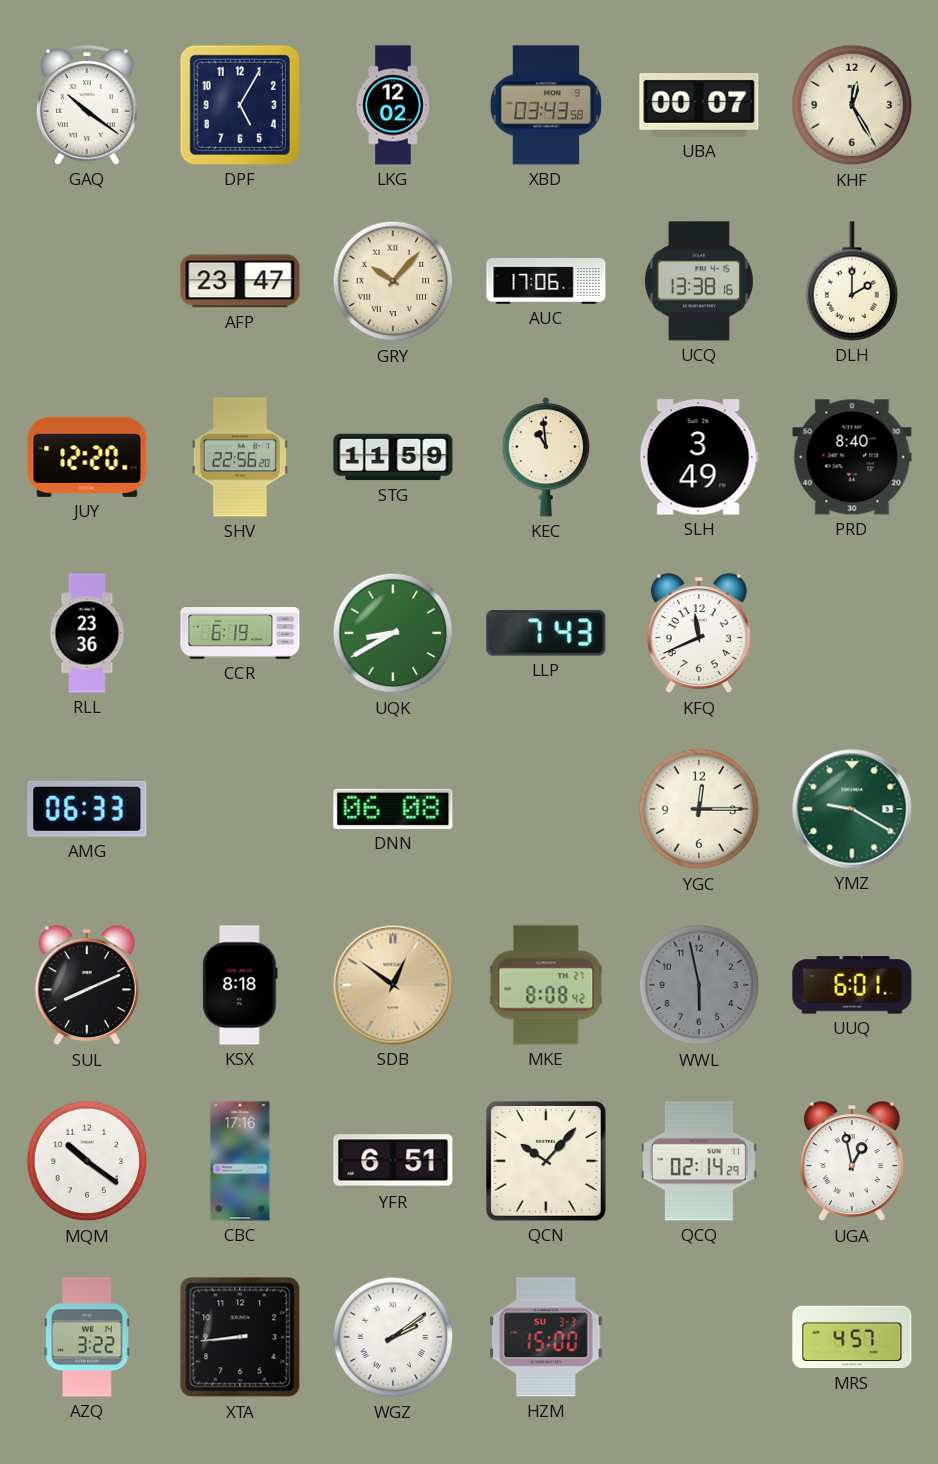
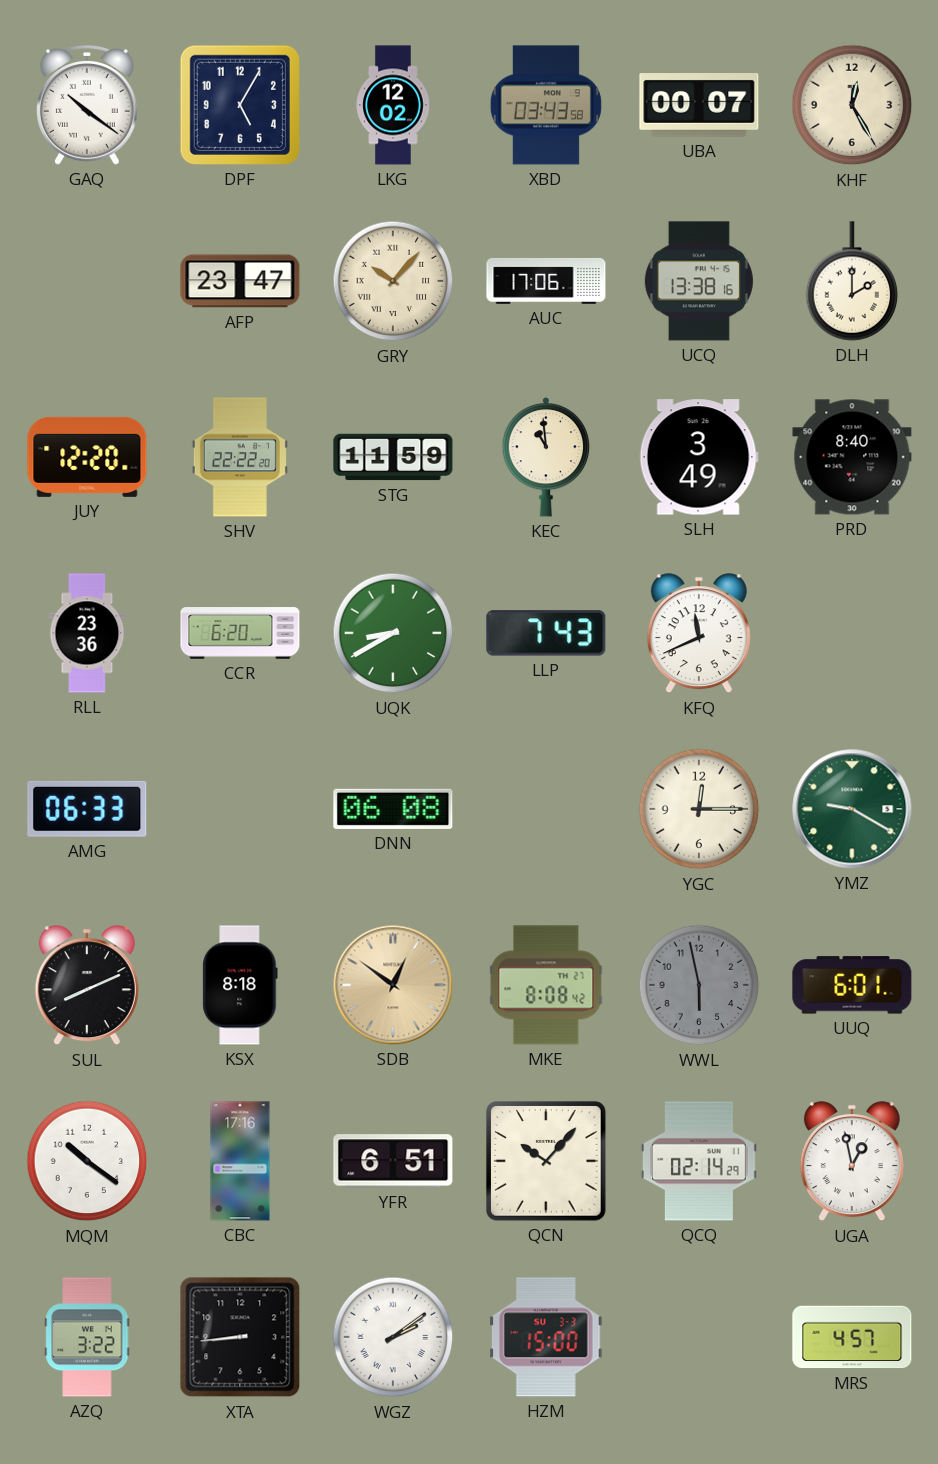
SHV: 22:56 -> 22:22
CCR: 6:19 -> 6:20
